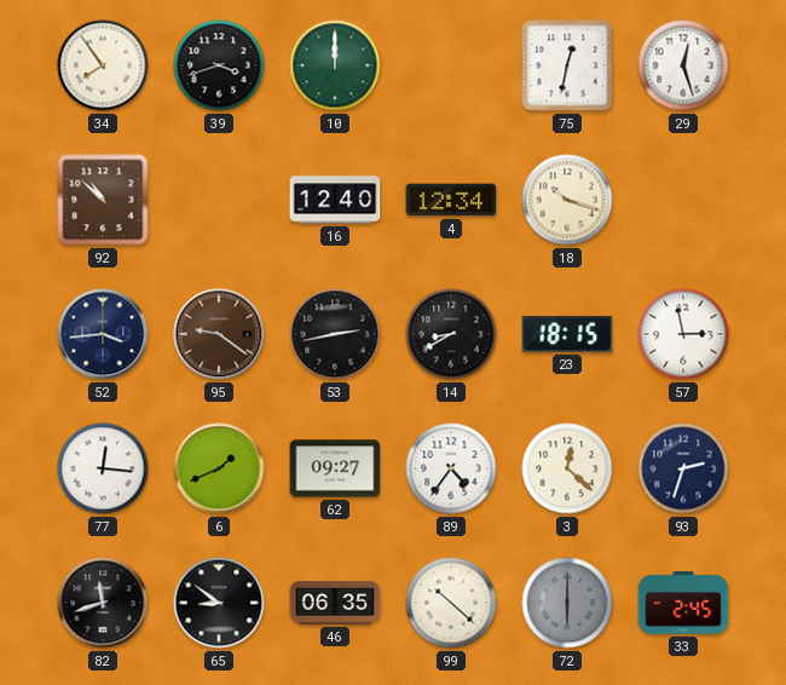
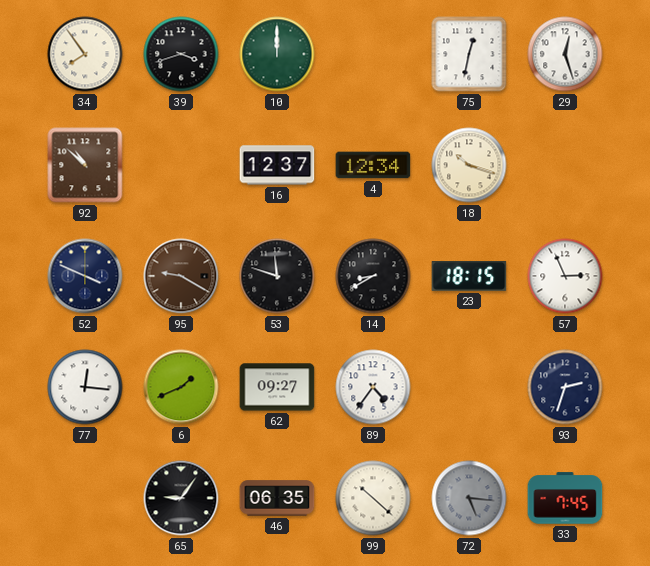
16: 12:40 -> 12:37
52: 3:44 -> 3:49
95: 9:21 -> 9:20
53: 2:43 -> 11:48
57: 2:58 -> 2:56
3: 12:22 -> none
82: 11:42 -> none
65: 8:51 -> 9:06
72: 6:00 -> 5:16
33: 2:45 -> 7:45
